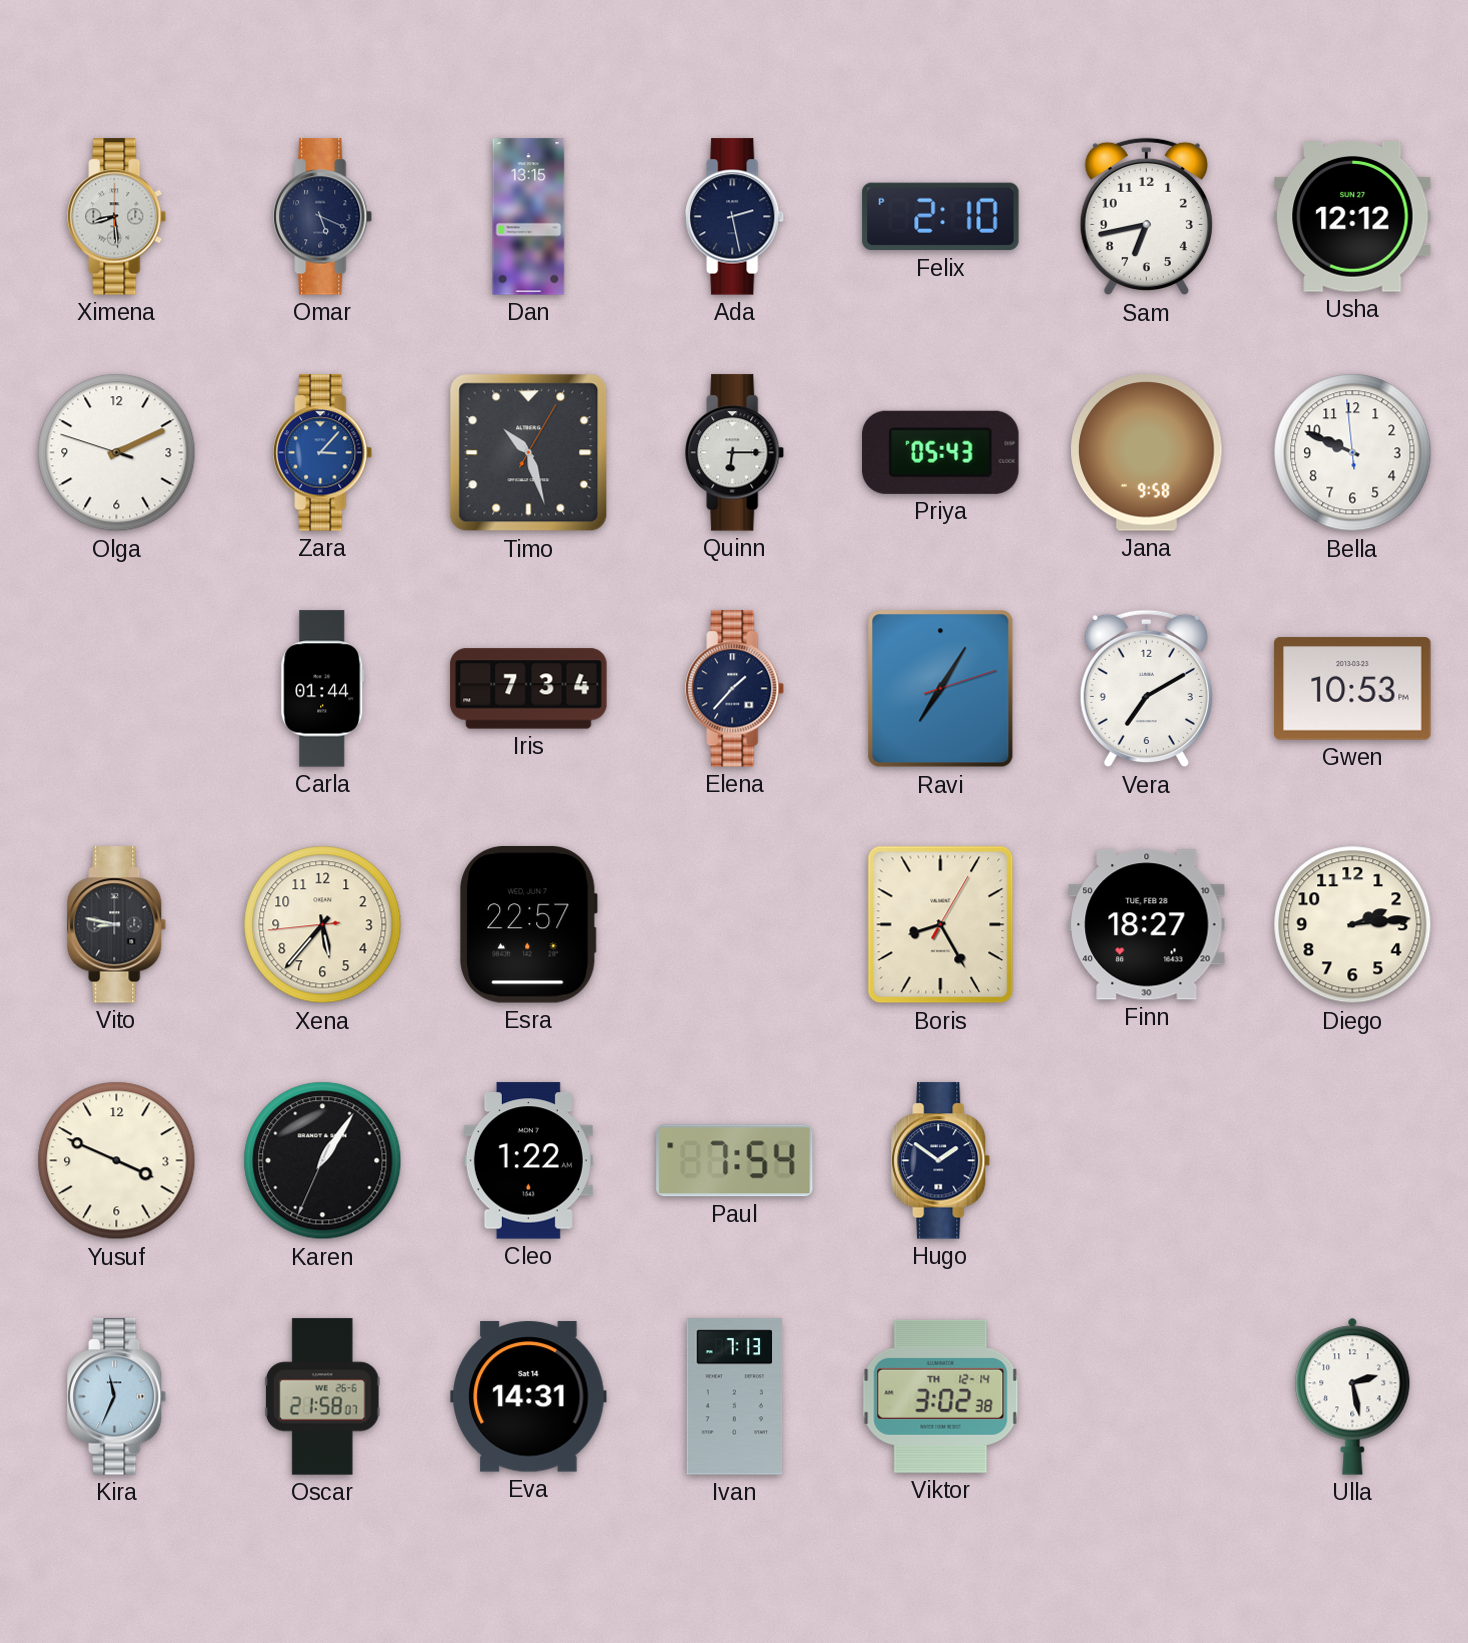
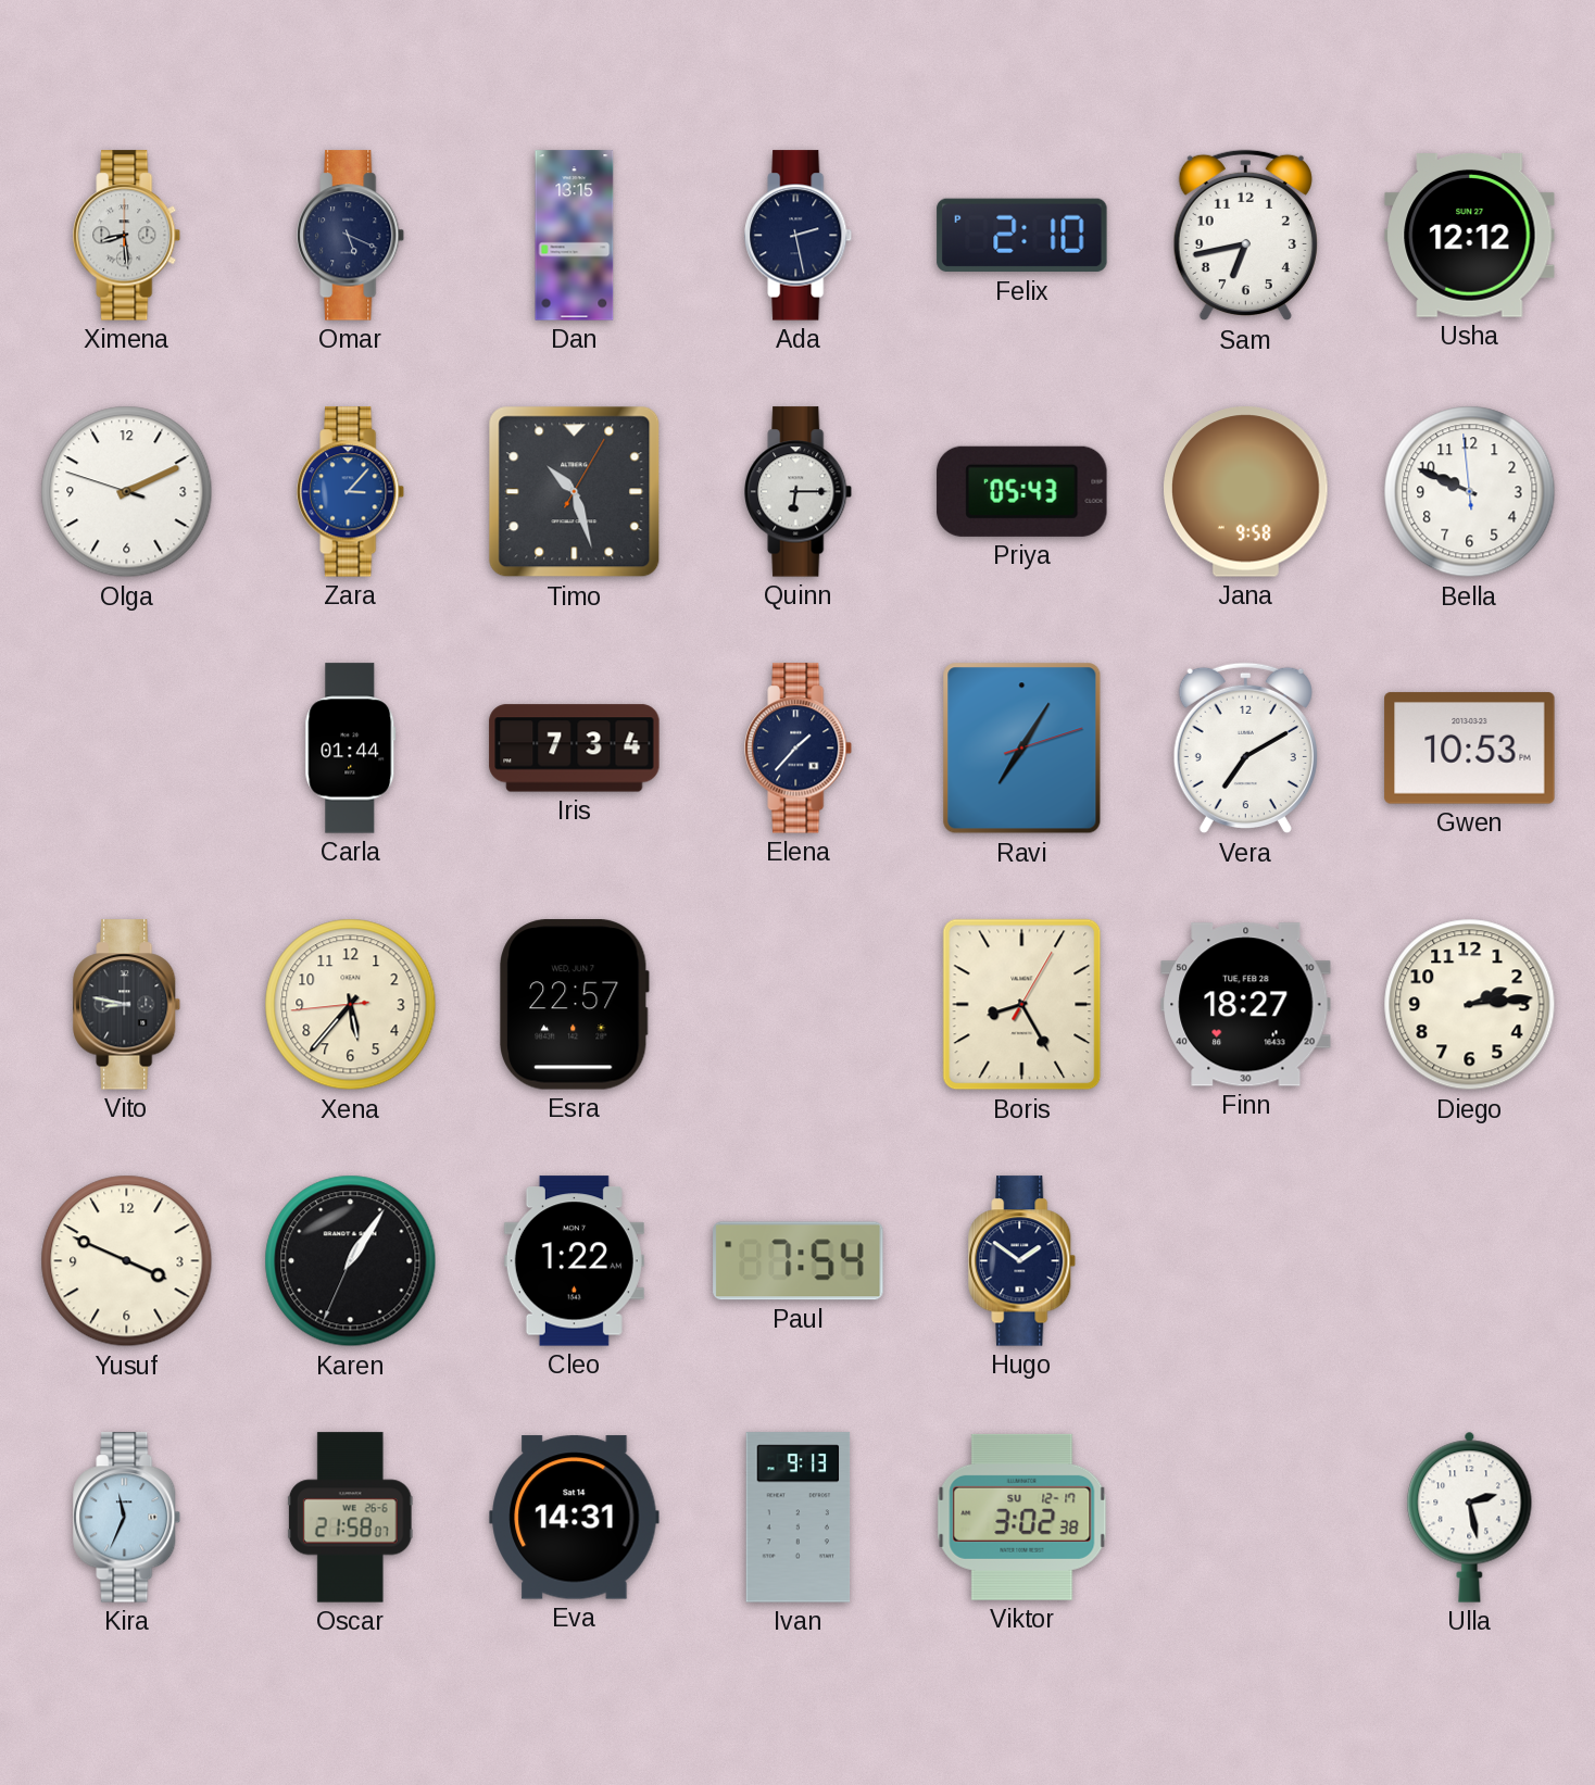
Ivan: 7:13 -> 9:13
Viktor date: TH 12-14 -> SU 12-17
